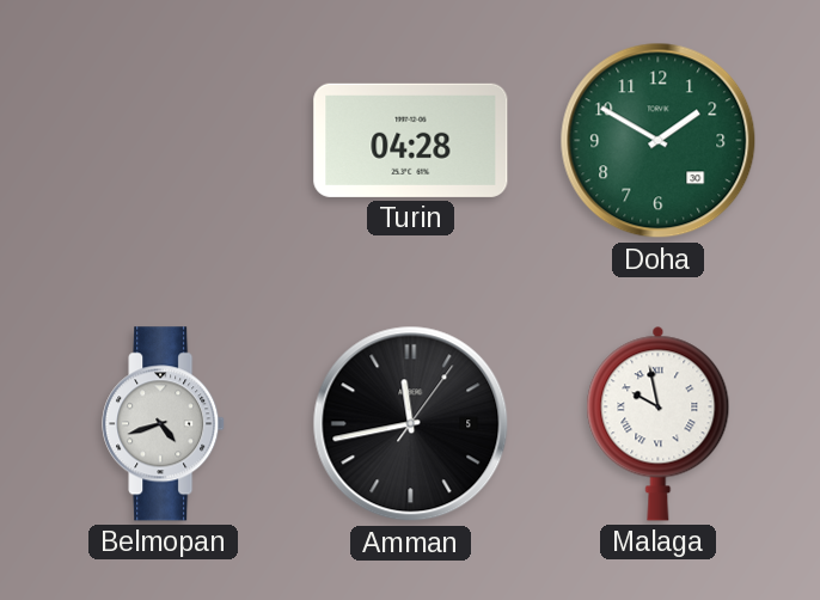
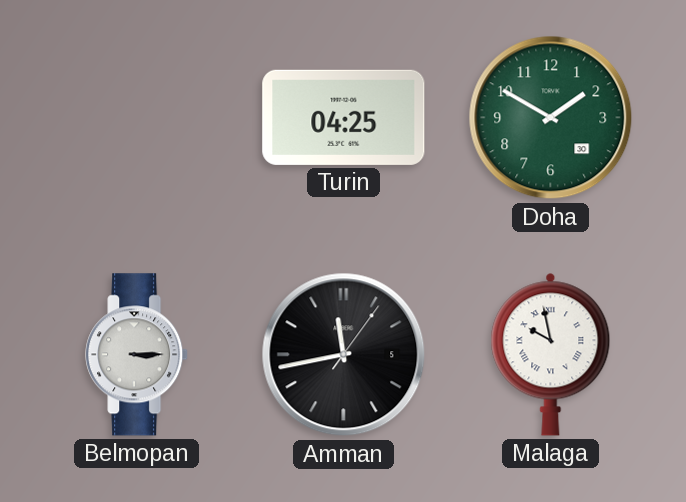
Turin: 04:28 -> 04:25
Belmopan: 4:42 -> 3:15
